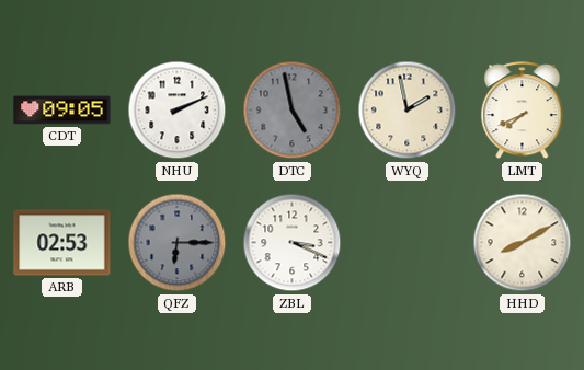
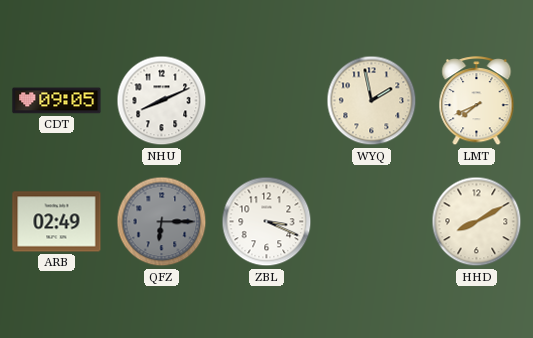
NHU: 2:11 -> 8:11
DTC: 4:58 -> none
ARB: 02:53 -> 02:49
